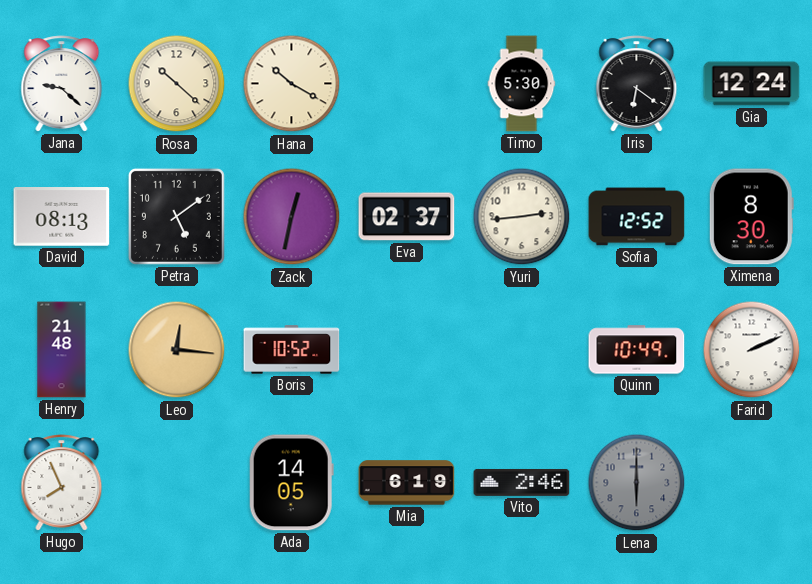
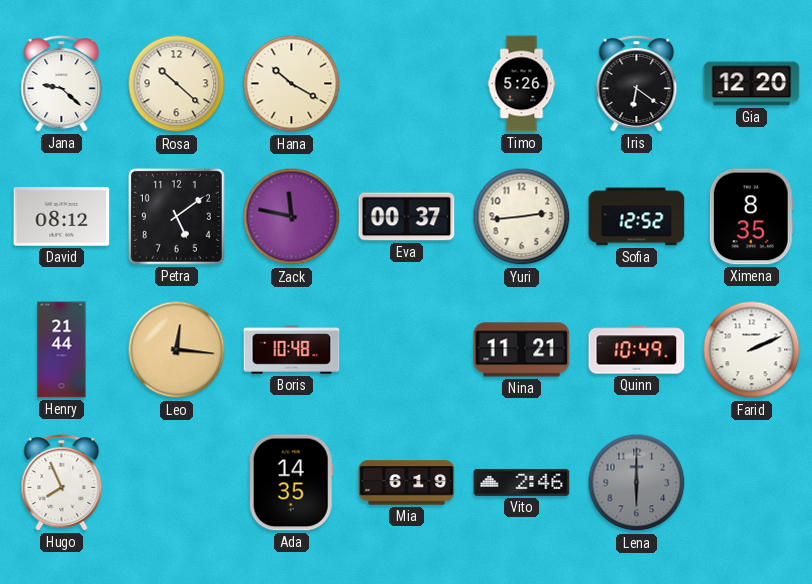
Timo: 5:30 -> 5:26
Gia: 12:24 -> 12:20
David: 08:13 -> 08:12
Zack: 12:32 -> 11:47
Eva: 02:37 -> 00:37
Ximena: 8:30 -> 8:35
Henry: 21:48 -> 21:44
Boris: 10:52 -> 10:48
Nina: none -> 11:21
Ada: 14:05 -> 14:35
